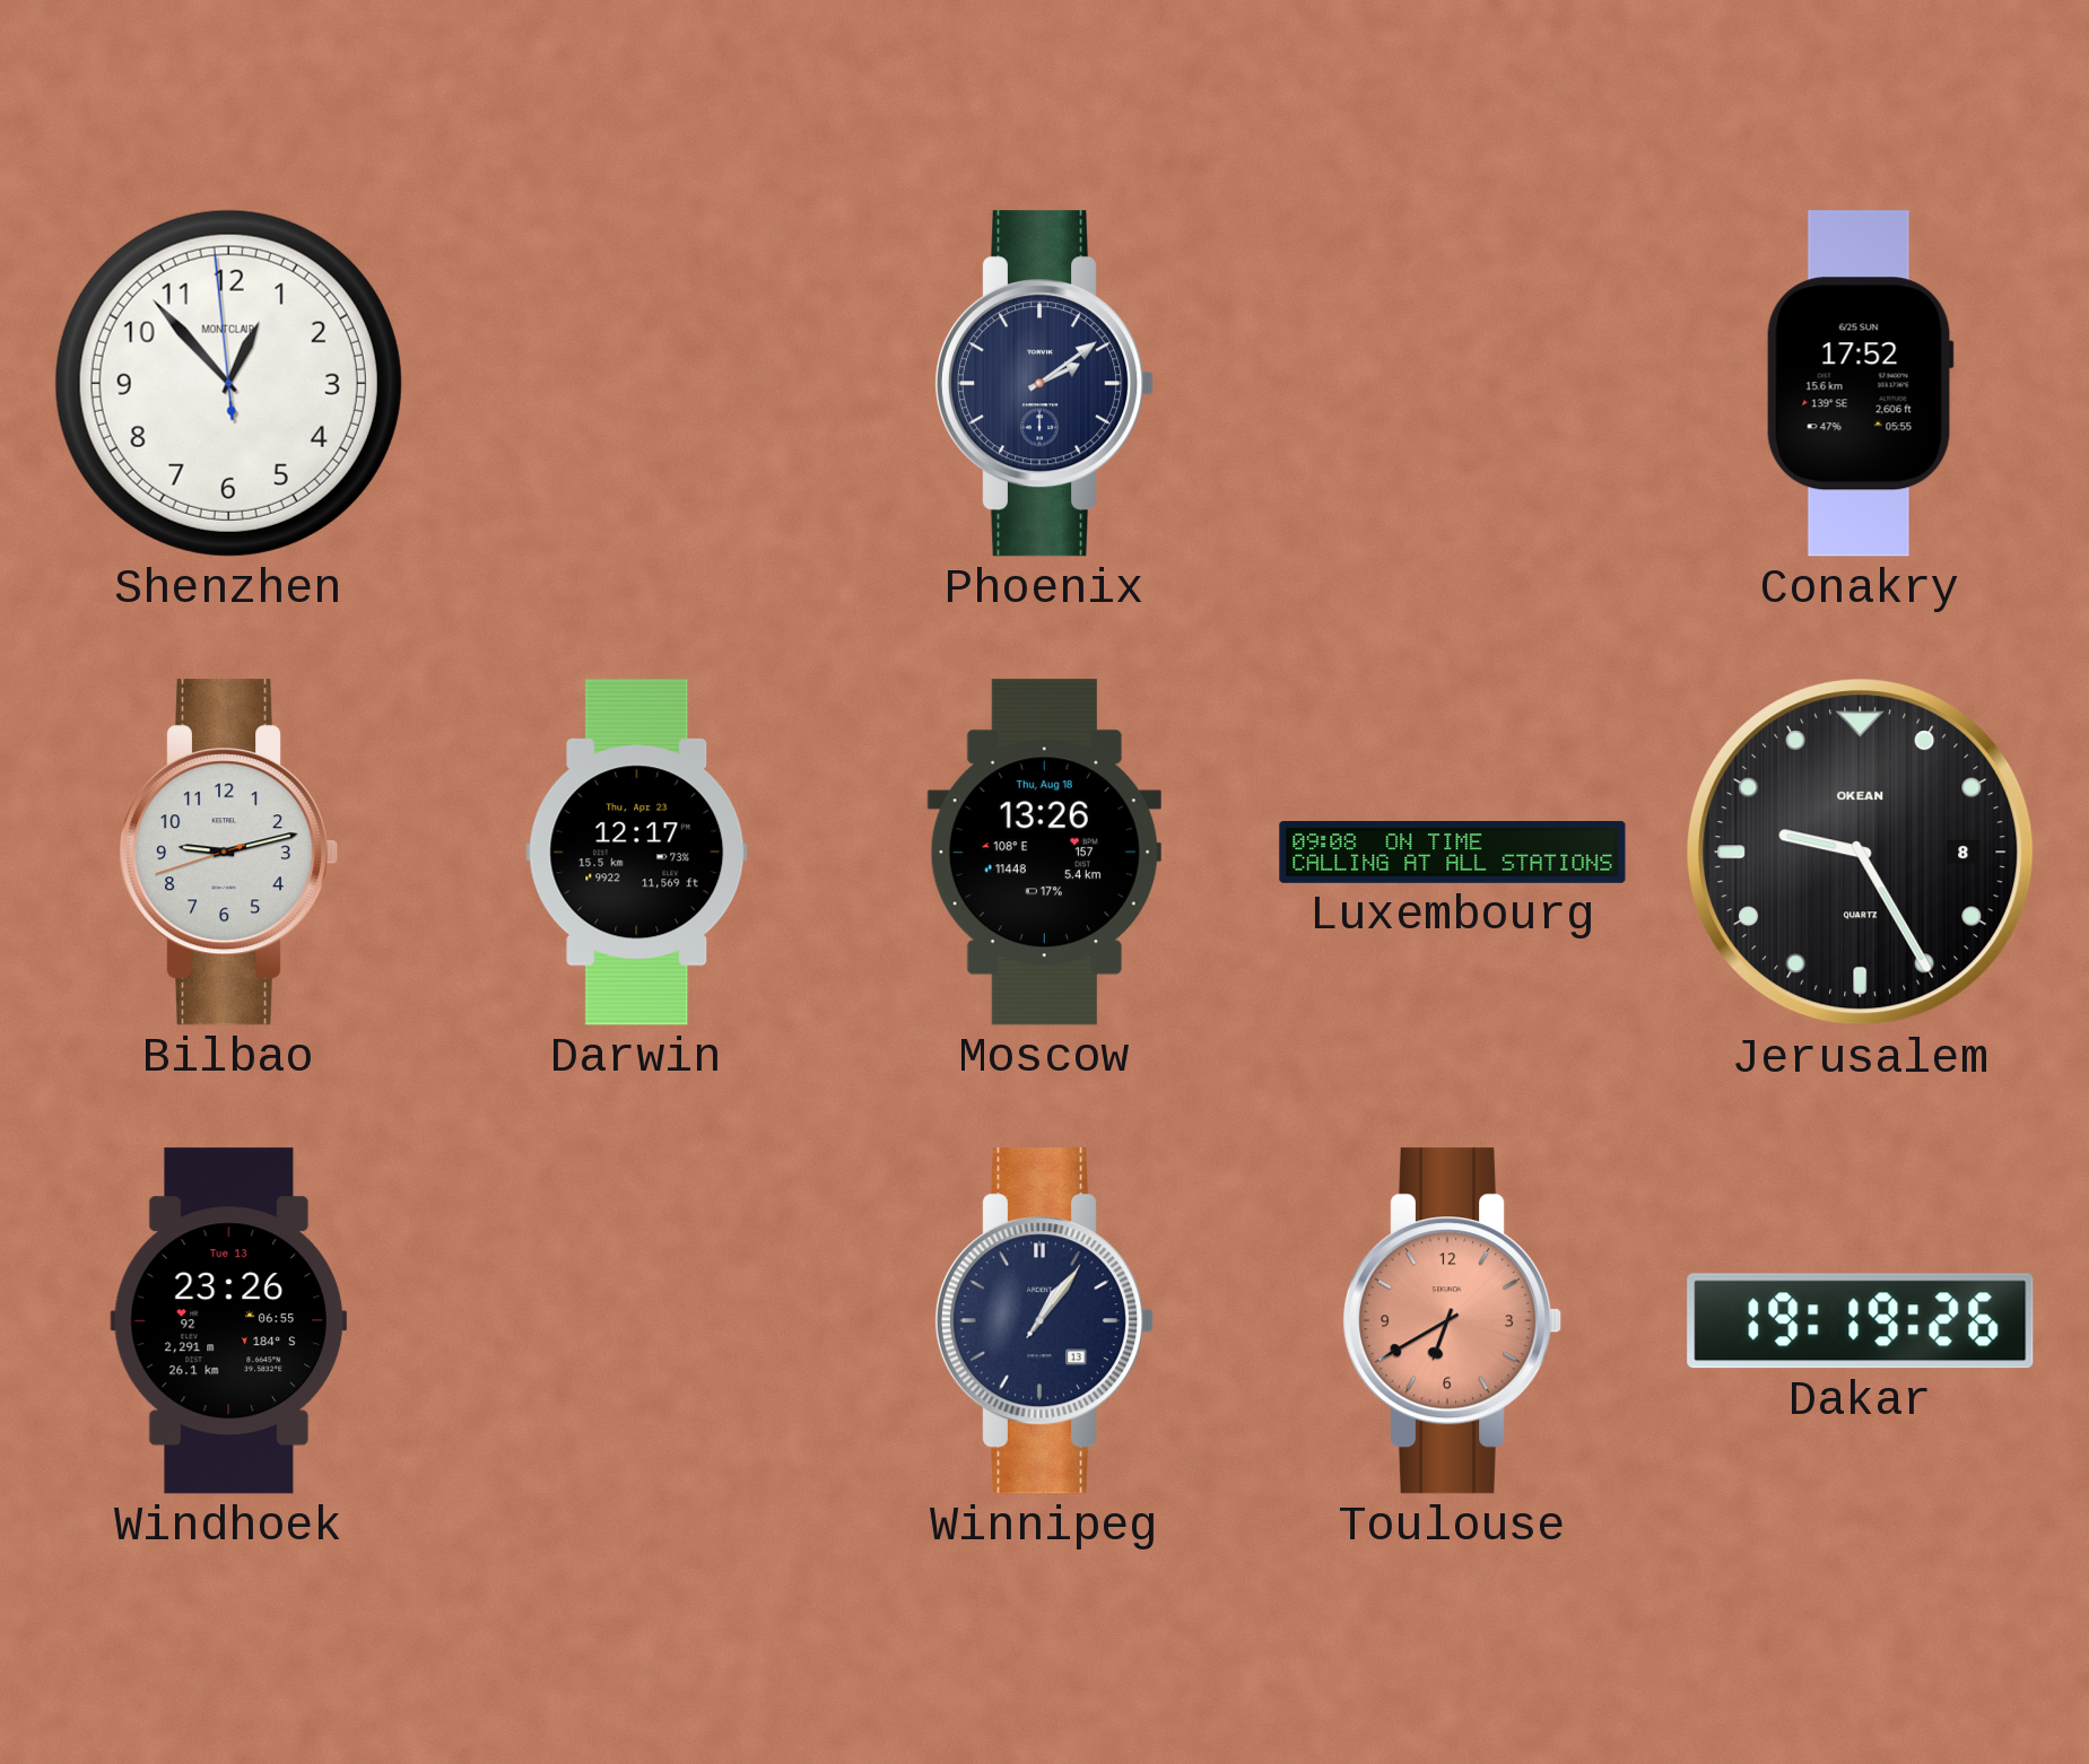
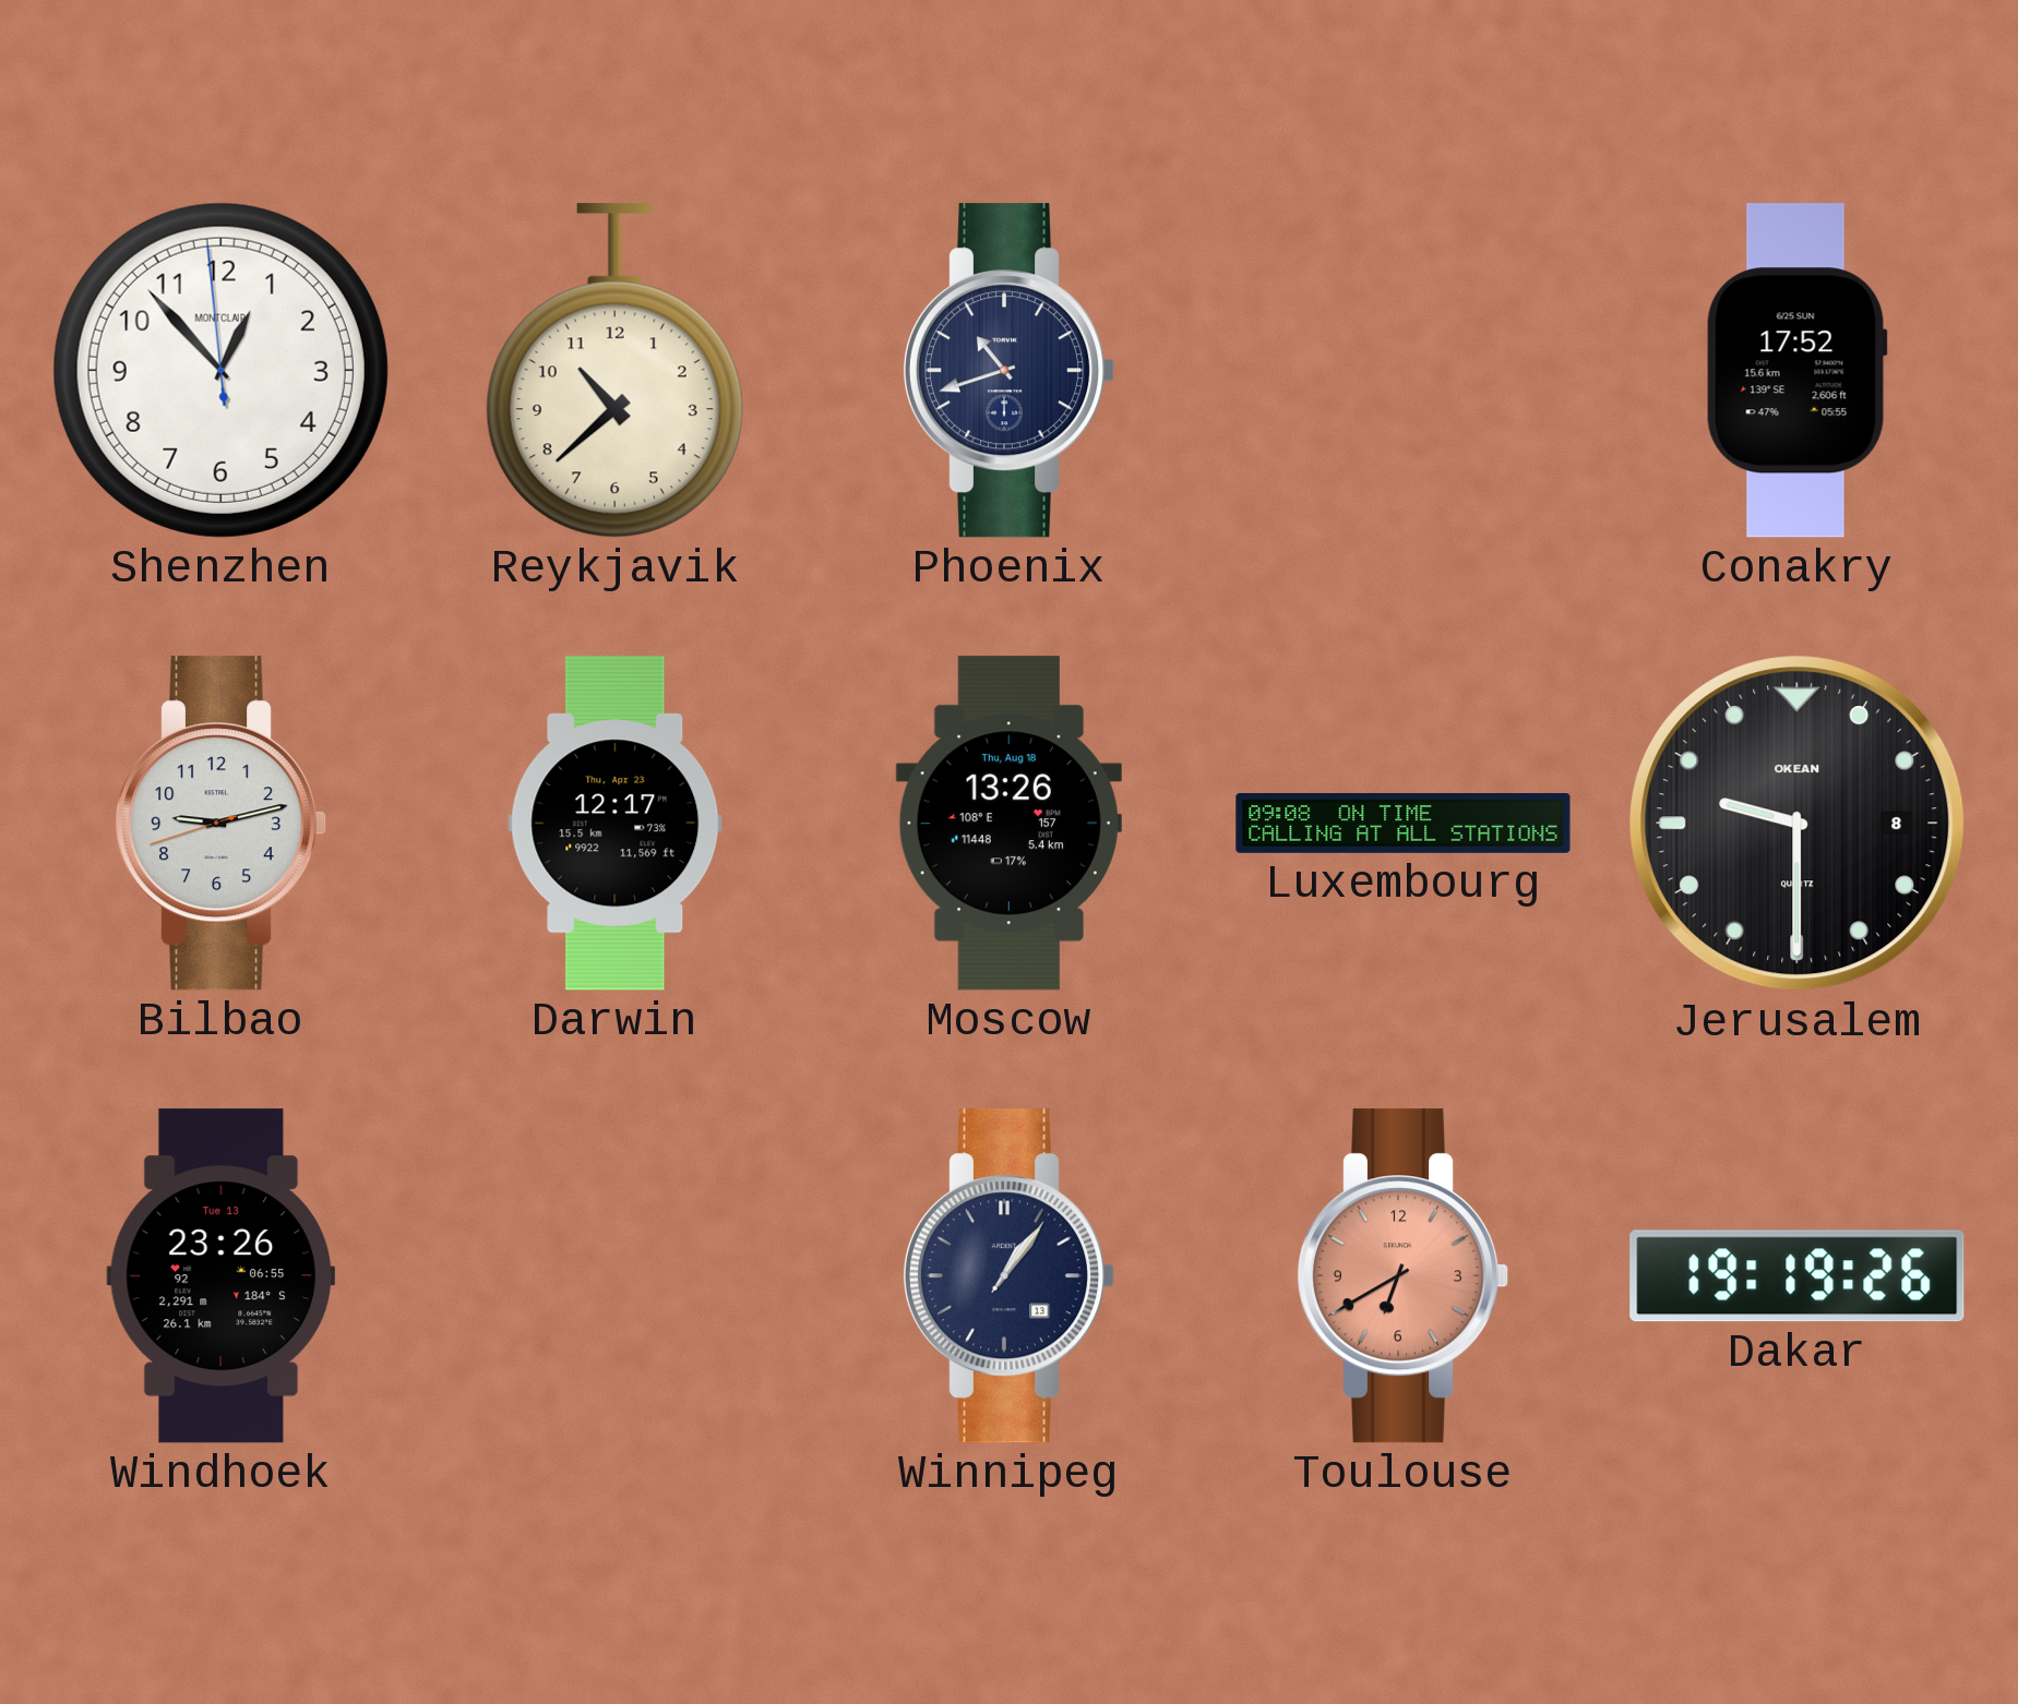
Reykjavik: none -> 10:38
Phoenix: 2:09 -> 10:42
Jerusalem: 9:25 -> 9:30
